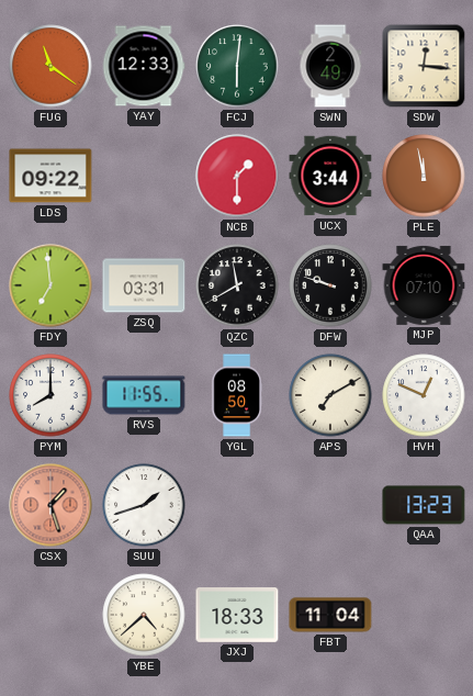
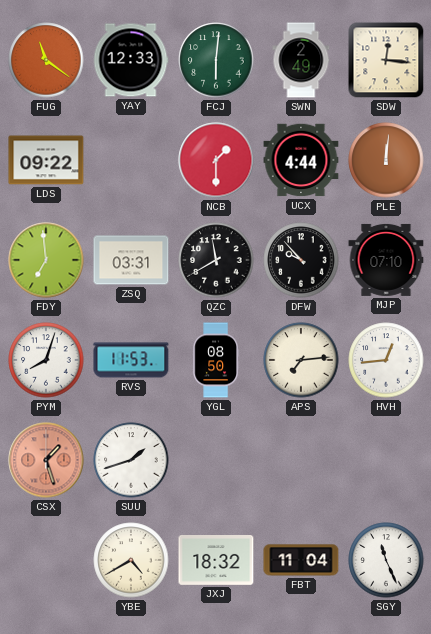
UCX: 3:44 -> 4:44
PLE: 11:58 -> 12:01
DFW: 9:48 -> 9:53
PYM: 8:00 -> 8:03
RVS: 11:55 -> 11:53
APS: 7:10 -> 7:14
HVH: 12:49 -> 12:44
QAA: 13:23 -> none
YBE: 4:38 -> 4:40
JXJ: 18:33 -> 18:32
SGY: none -> 11:26
